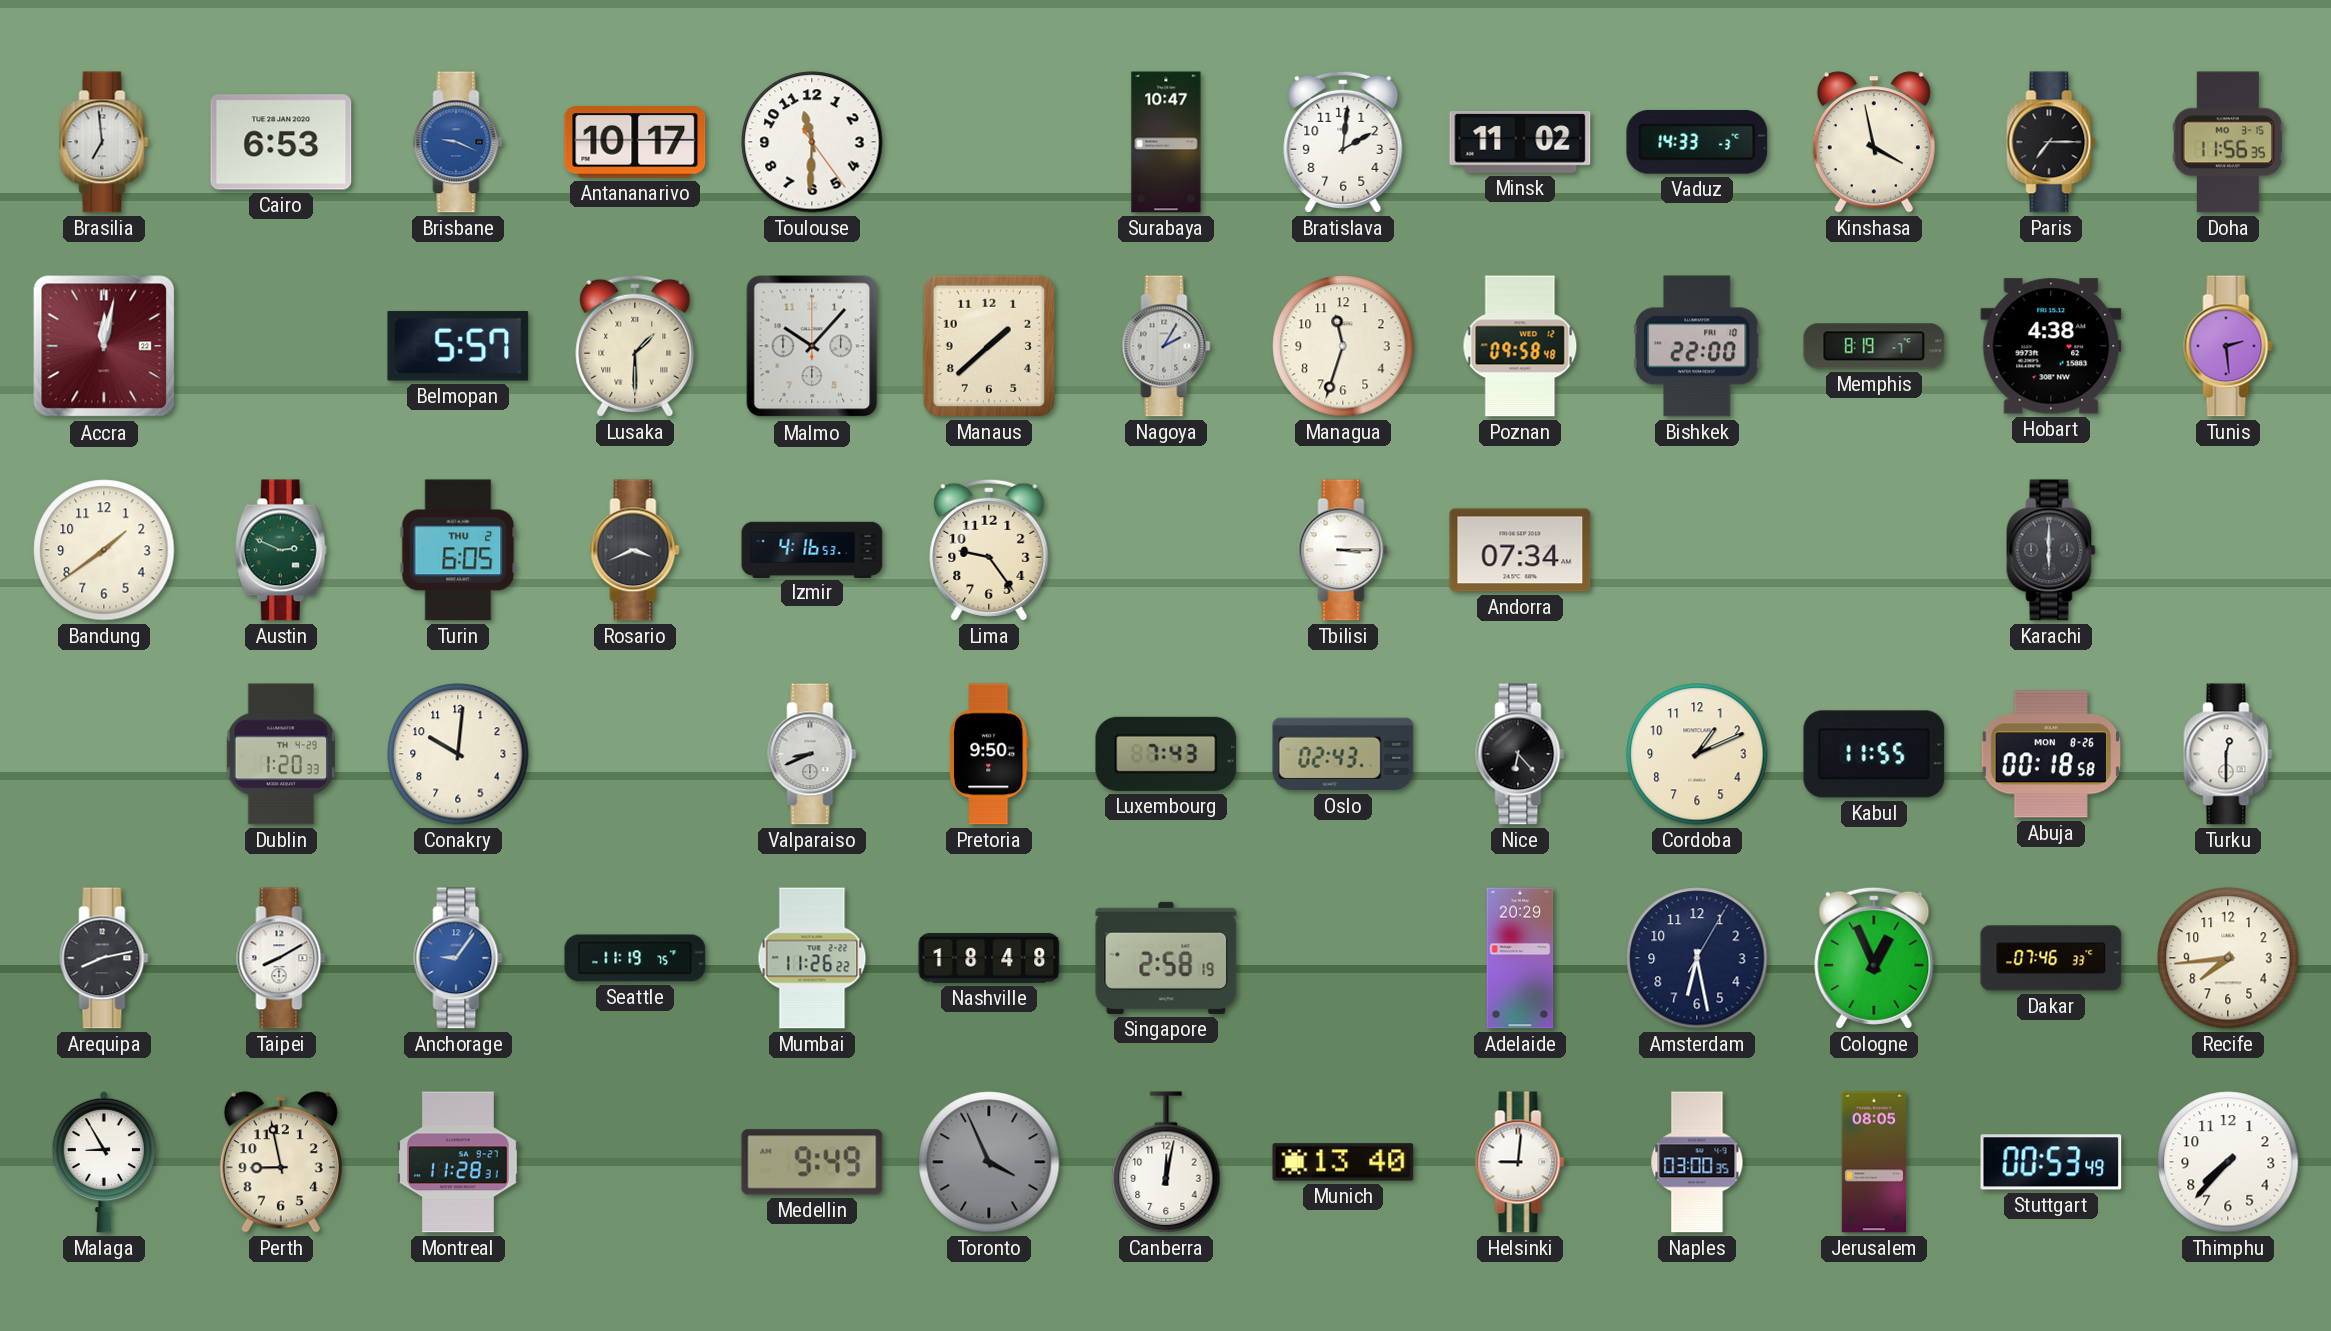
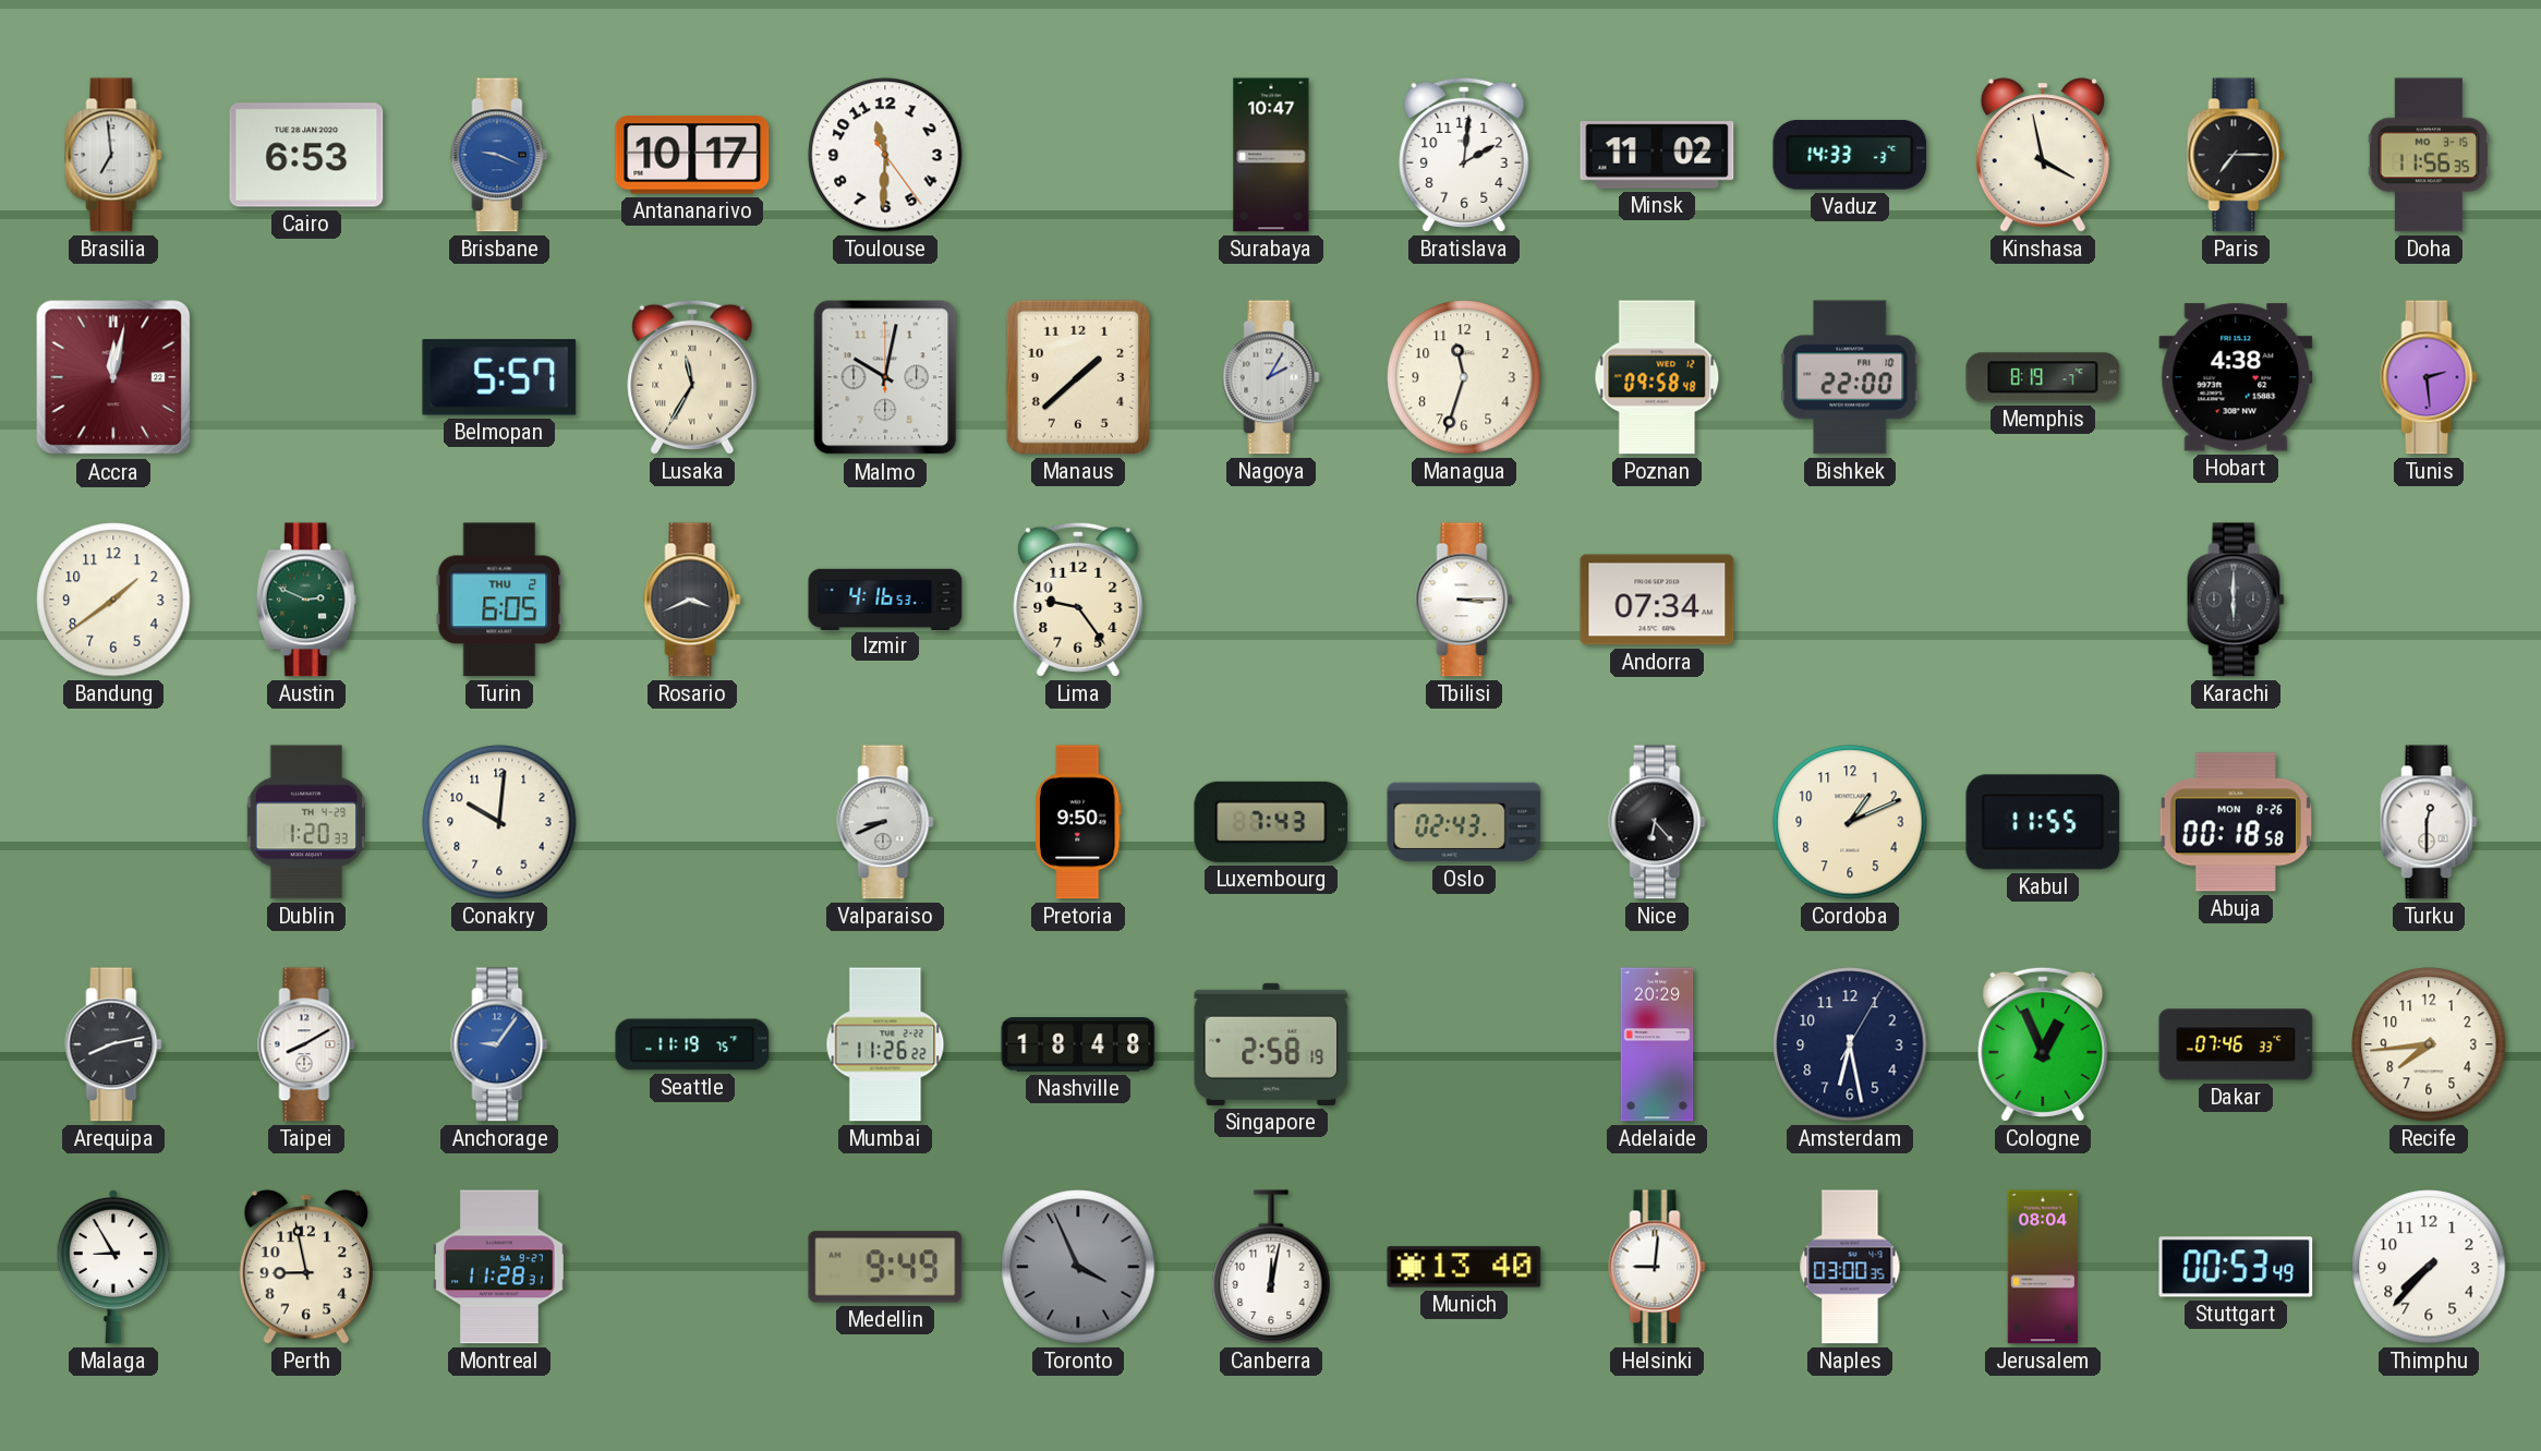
Lusaka: 1:30 -> 11:35
Malmo: 10:07 -> 10:02
Jerusalem: 08:05 -> 08:04
